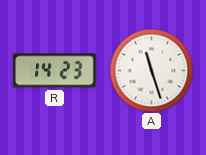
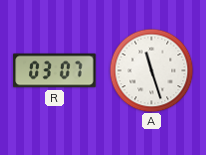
R: 14:23 -> 03:07
